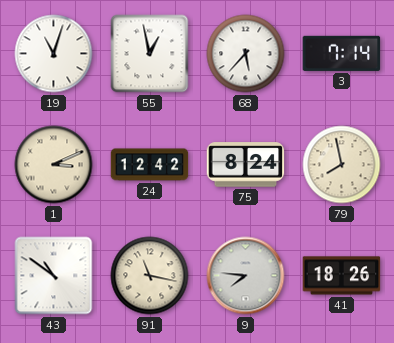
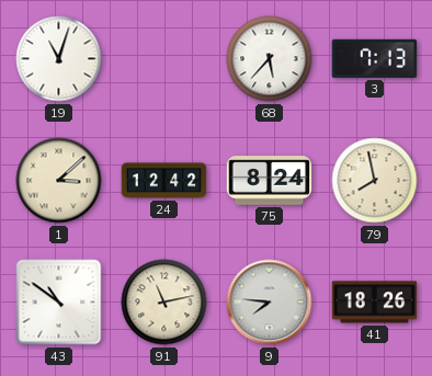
55: 12:58 -> none
3: 7:14 -> 7:13
1: 3:11 -> 3:08
91: 11:17 -> 11:13
